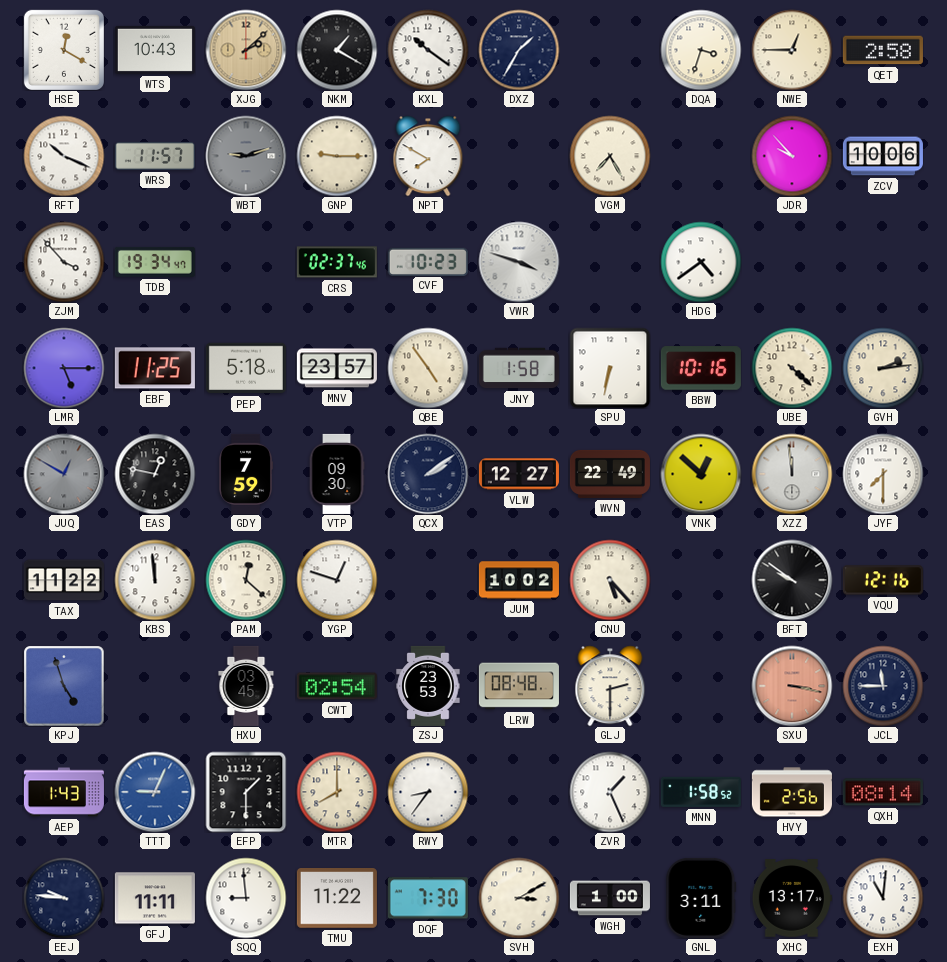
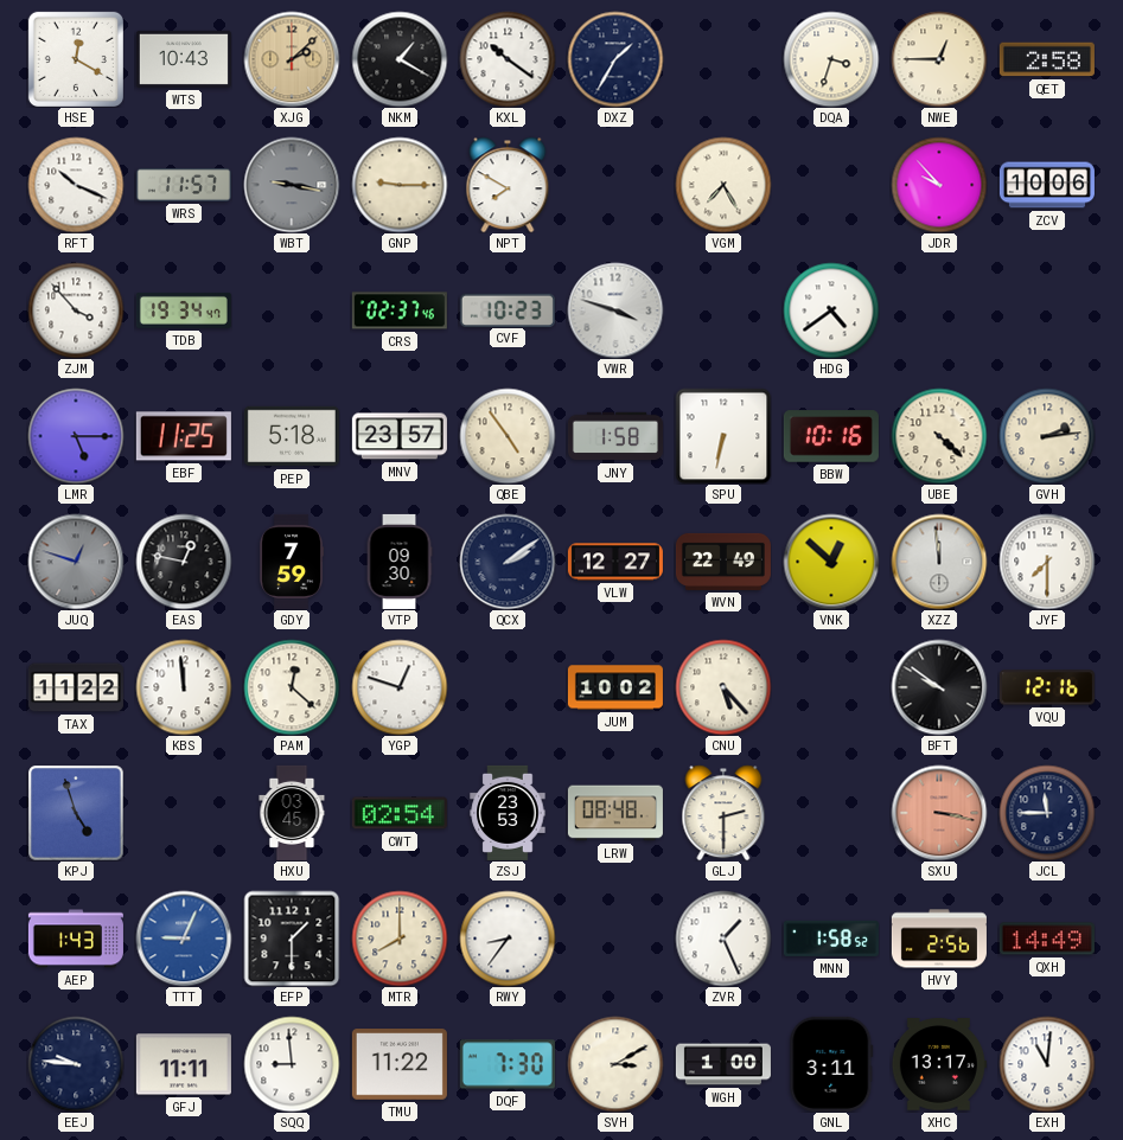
WBT: 9:12 -> 9:17
JUQ: 12:50 -> 12:48
QXH: 08:14 -> 14:49
